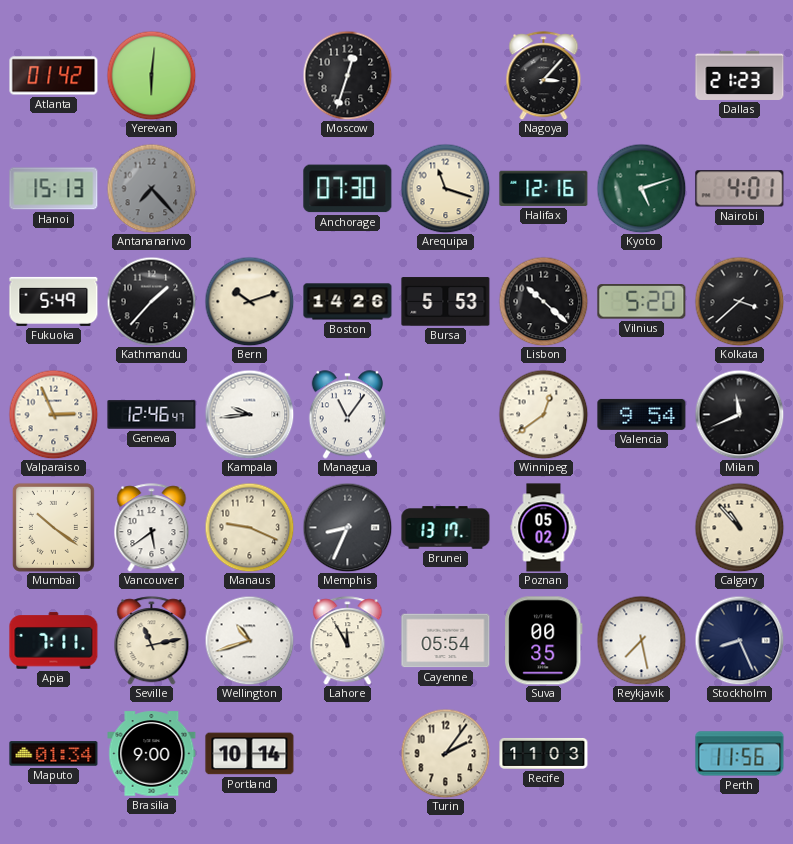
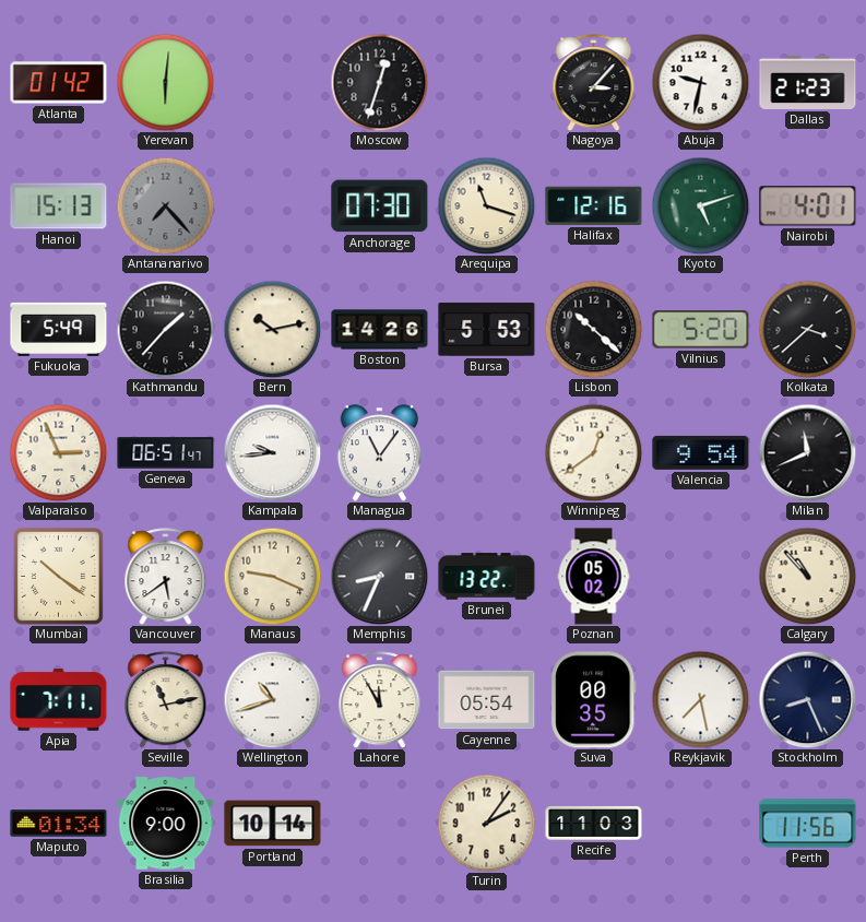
Abuja: none -> 9:32
Bern: 10:12 -> 10:13
Geneva: 12:46 -> 06:51
Brunei: 13:17 -> 13:22
